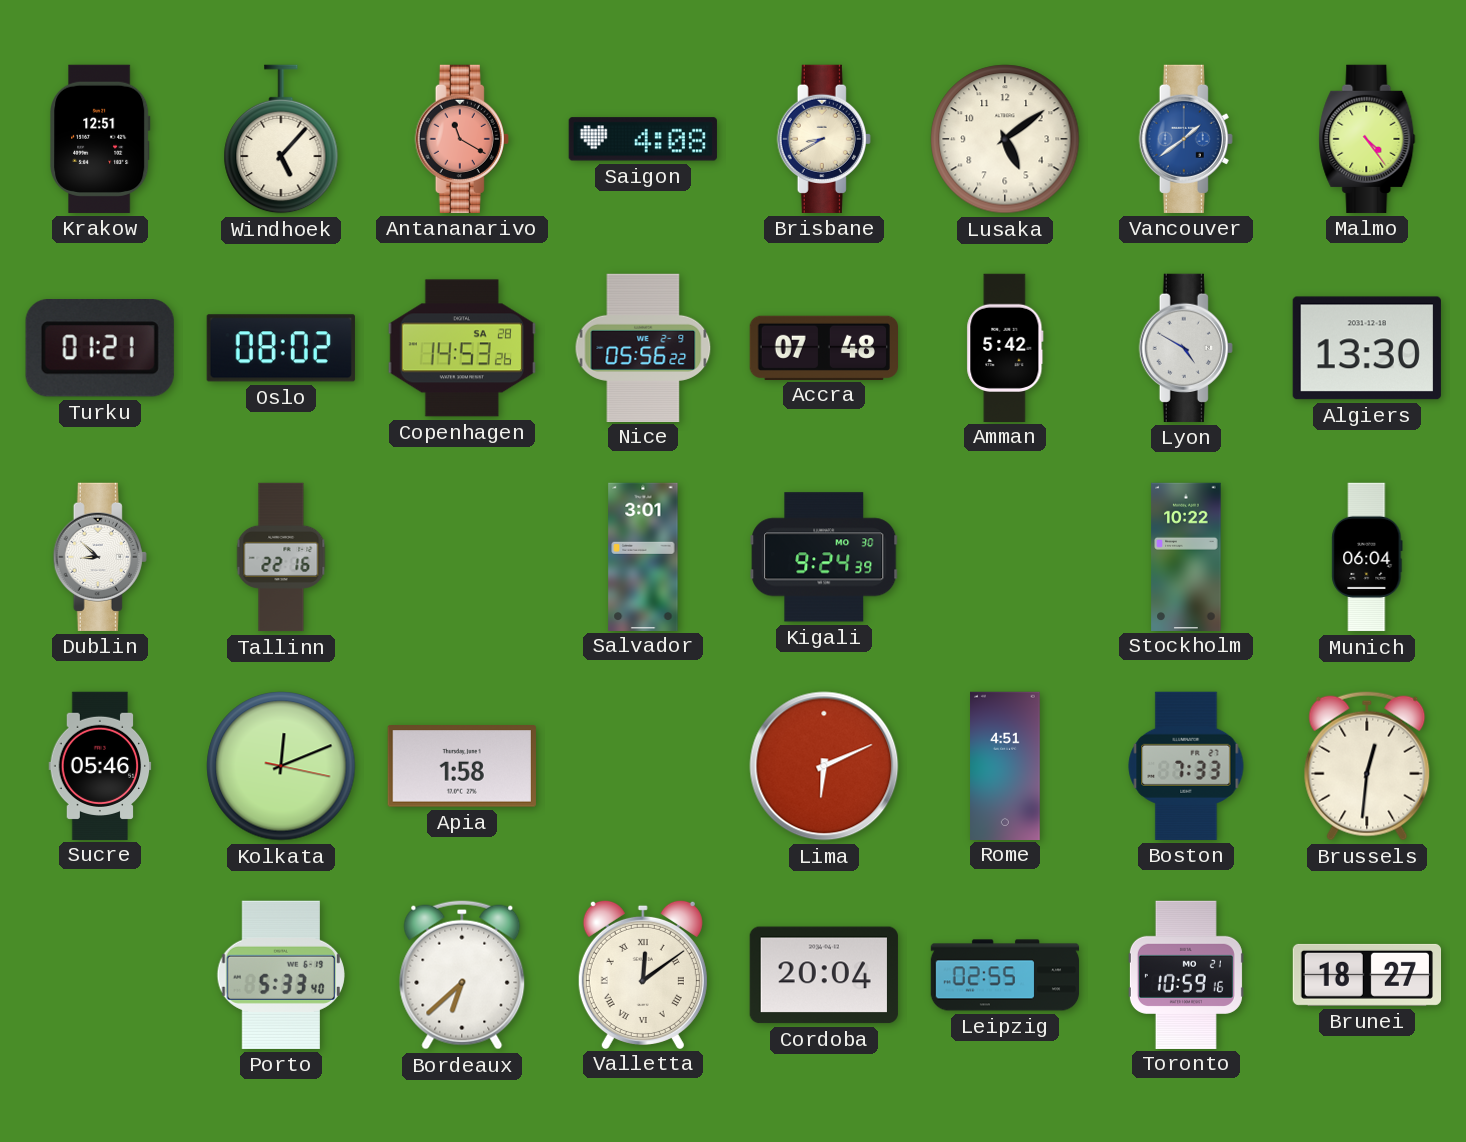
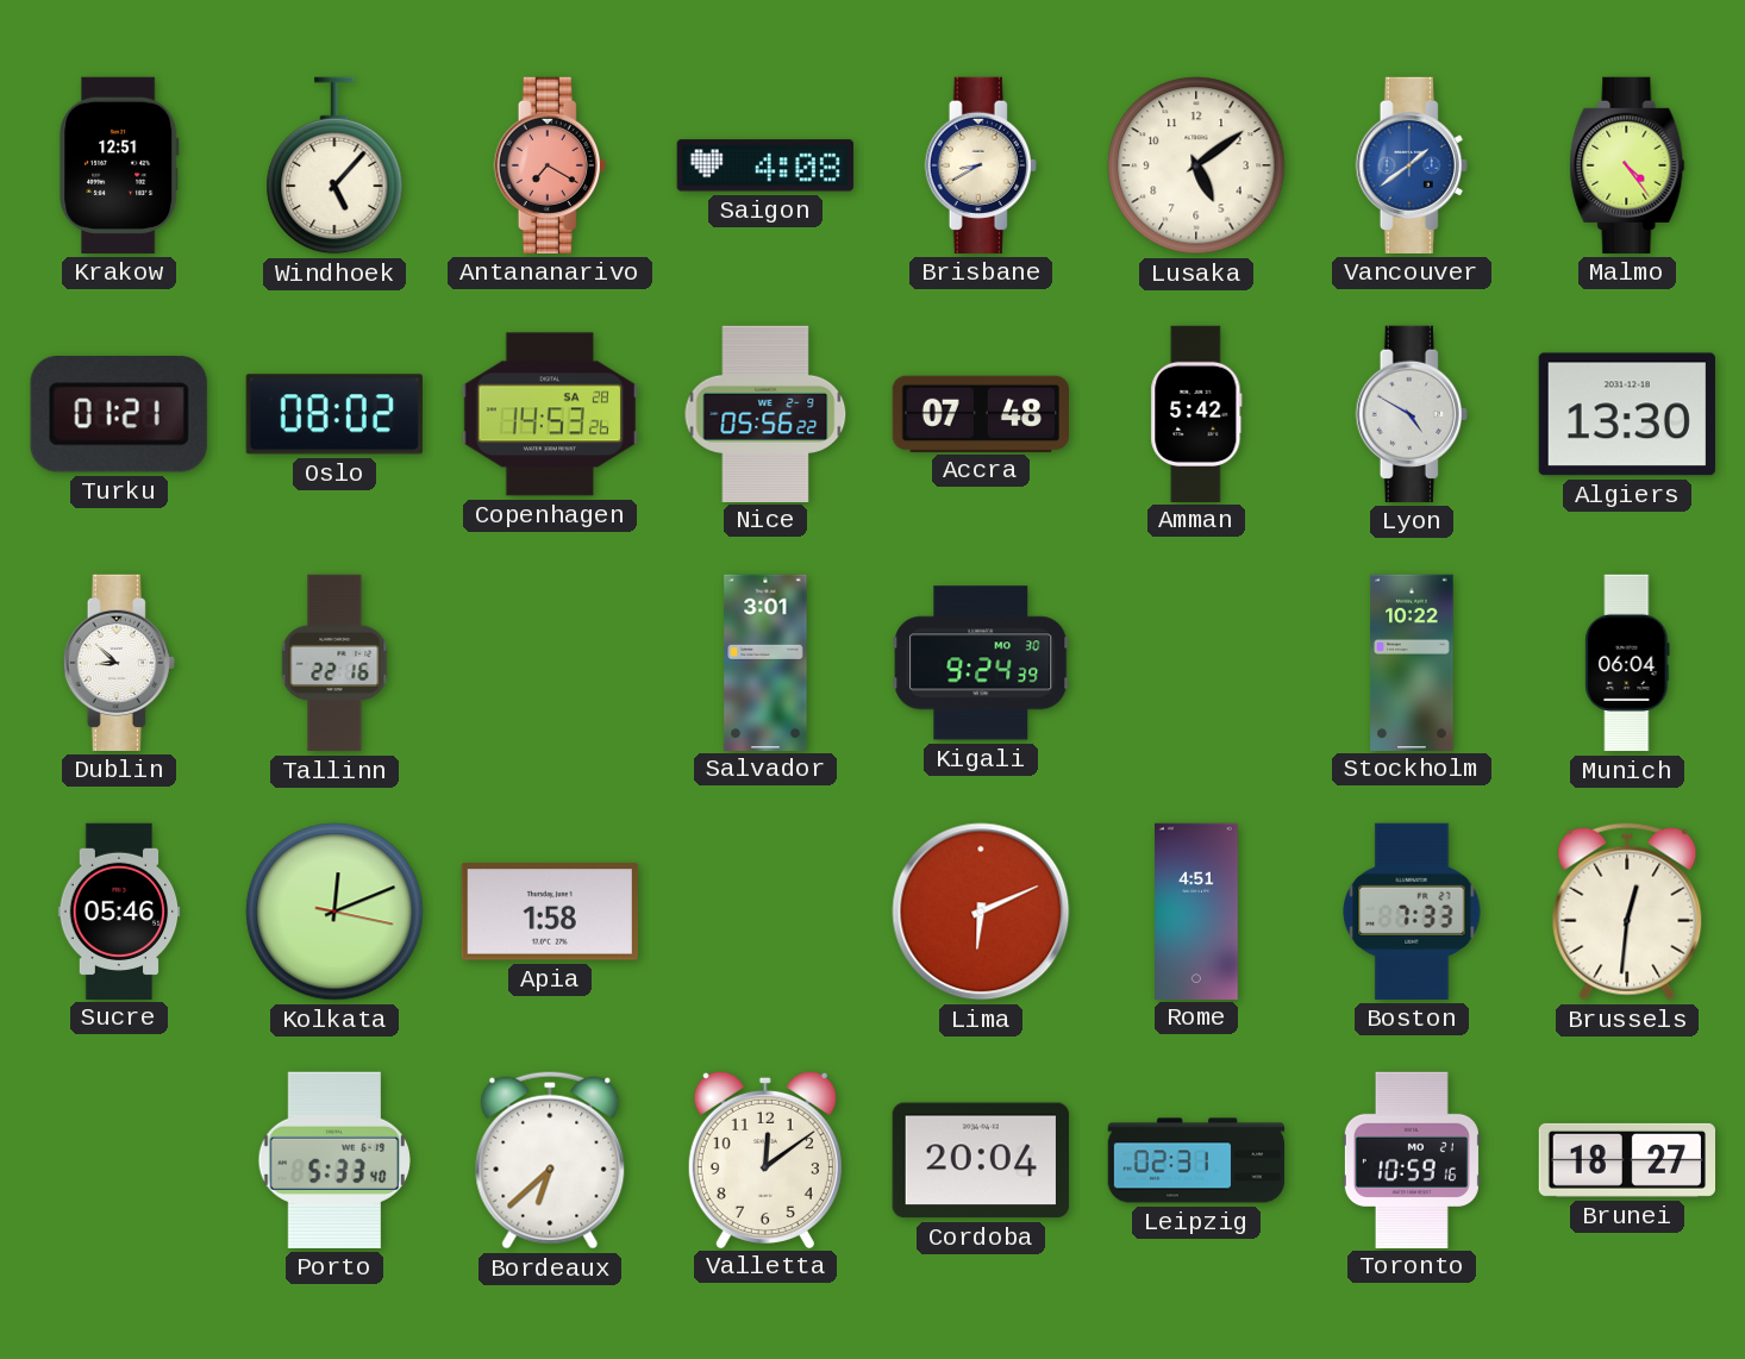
Antananarivo: 11:20 -> 7:20
Valletta numerals: Roman -> Arabic
Leipzig: 02:55 -> 02:31
